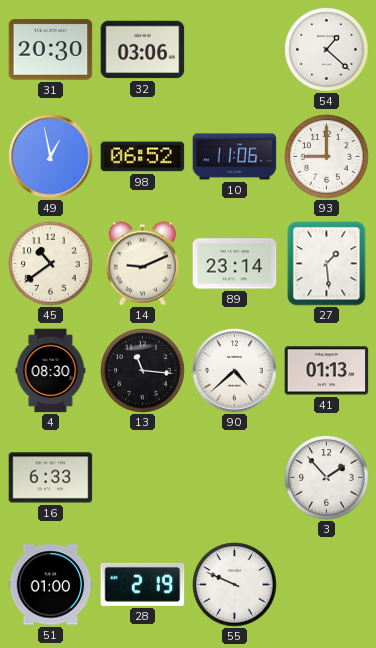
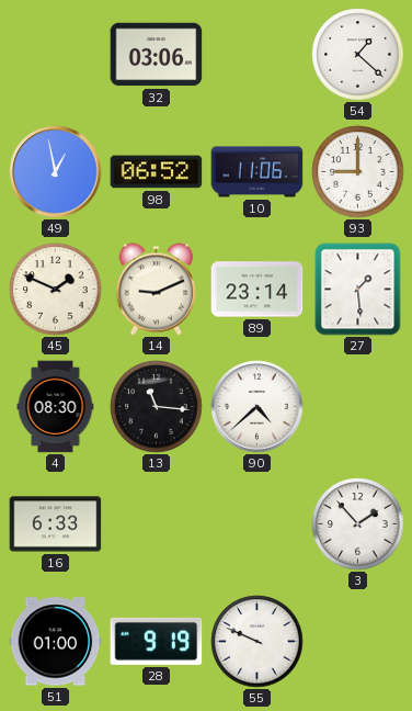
31: 20:30 -> none
45: 10:39 -> 1:49
41: 01:13 -> none
28: 2:19 -> 9:19
